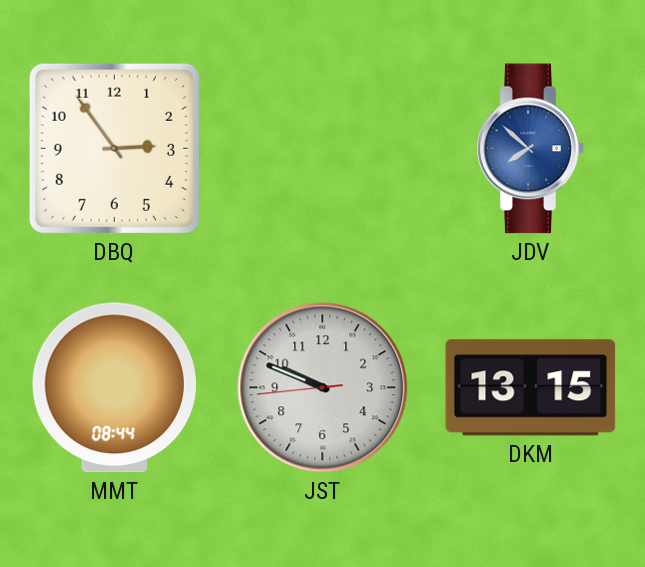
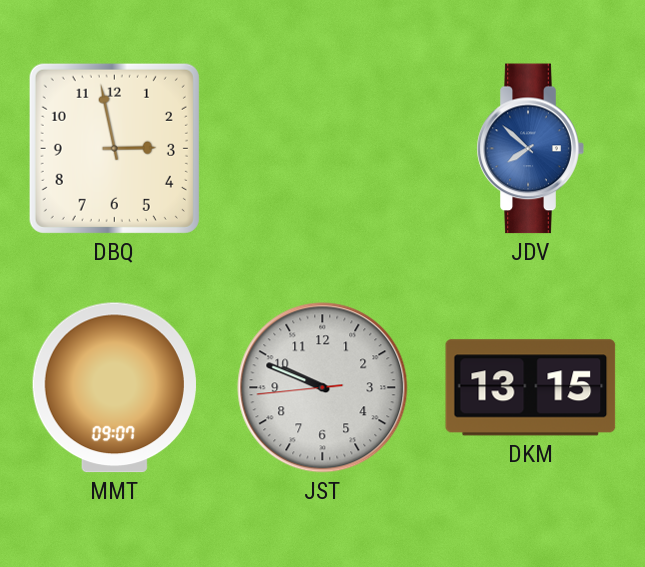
DBQ: 2:54 -> 2:58
MMT: 08:44 -> 09:07
